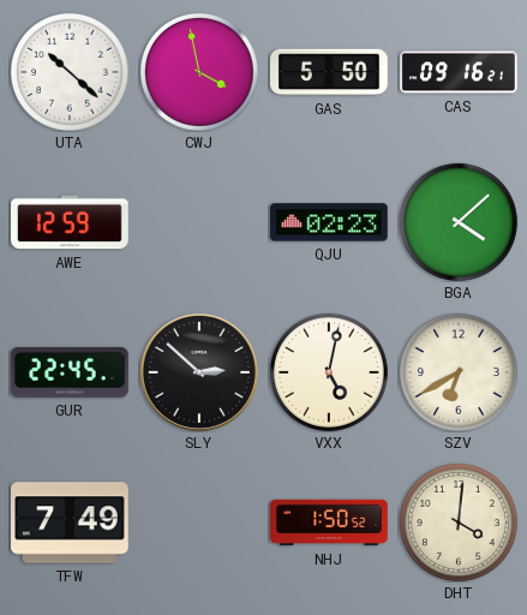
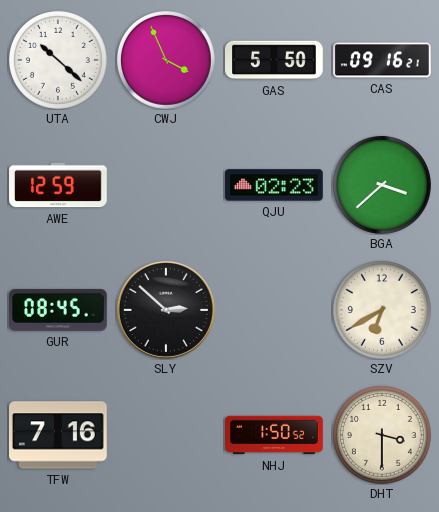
CWJ: 3:58 -> 3:56
BGA: 4:08 -> 3:38
GUR: 22:45 -> 08:45
VXX: 5:02 -> none
TFW: 7:49 -> 7:16
DHT: 4:01 -> 3:30
